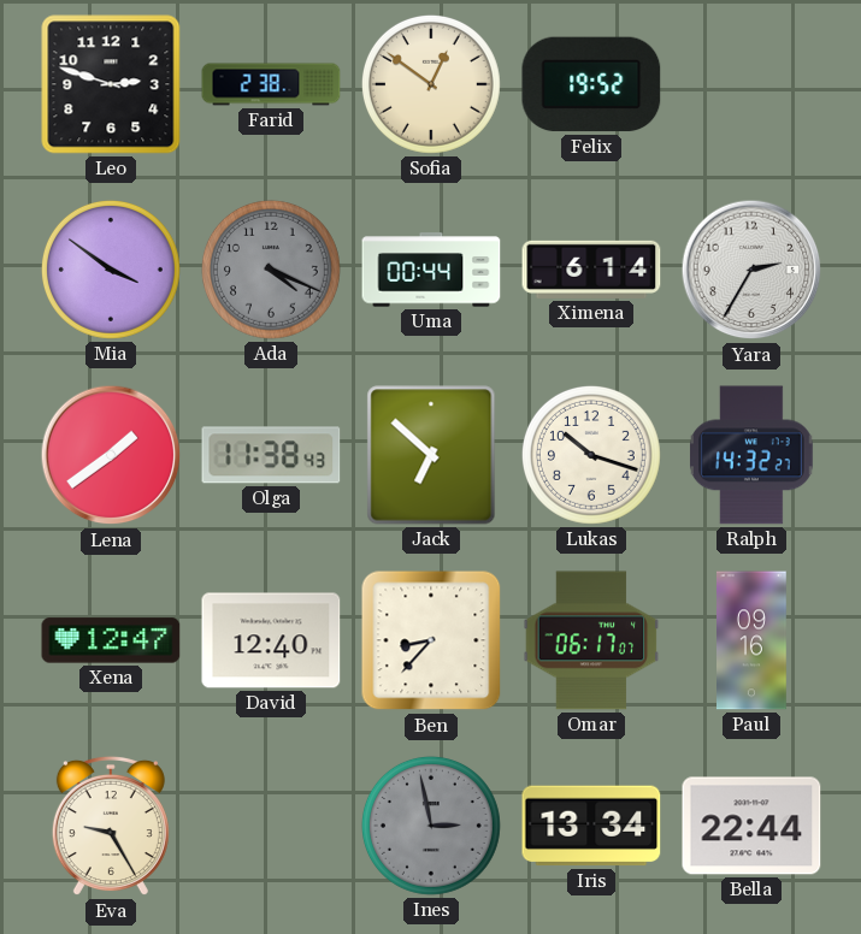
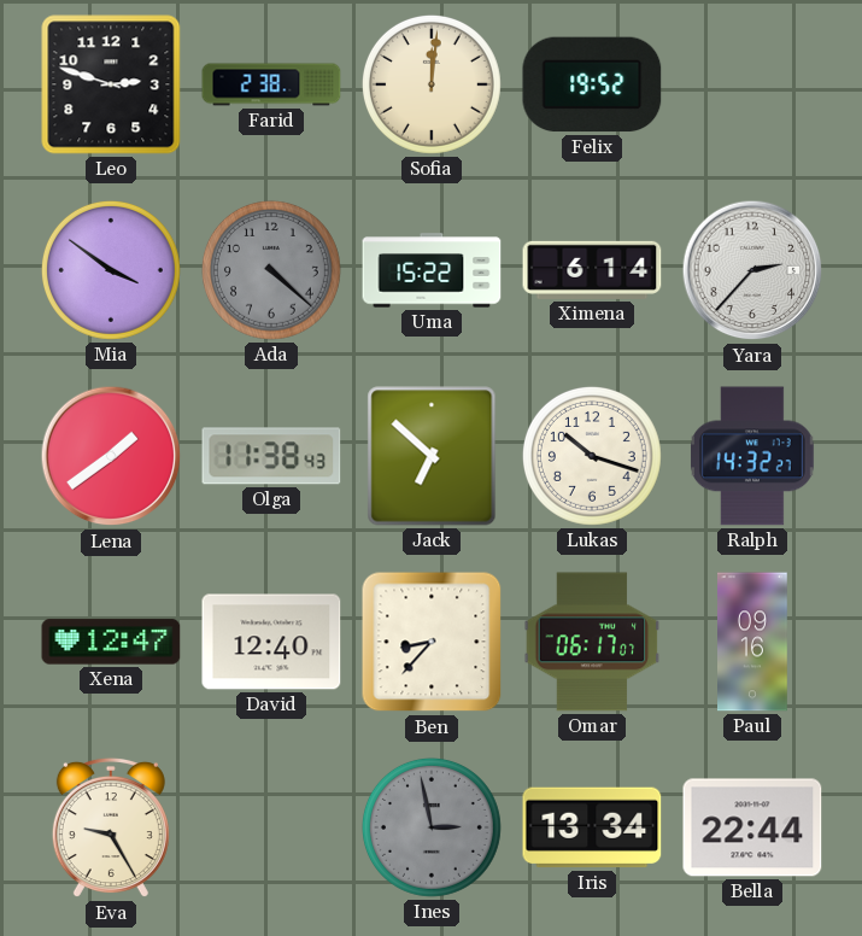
Sofia: 12:51 -> 12:01
Ada: 4:19 -> 4:22
Uma: 00:44 -> 15:22
Yara: 2:35 -> 2:37
